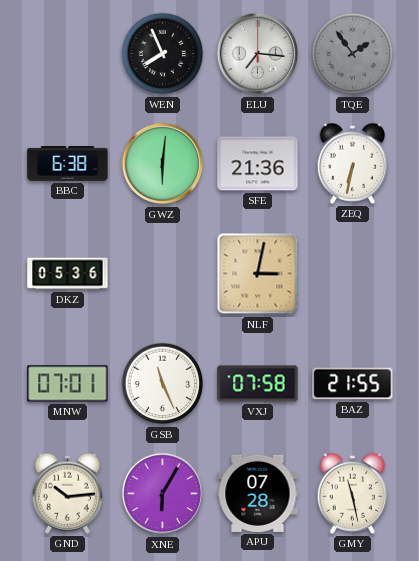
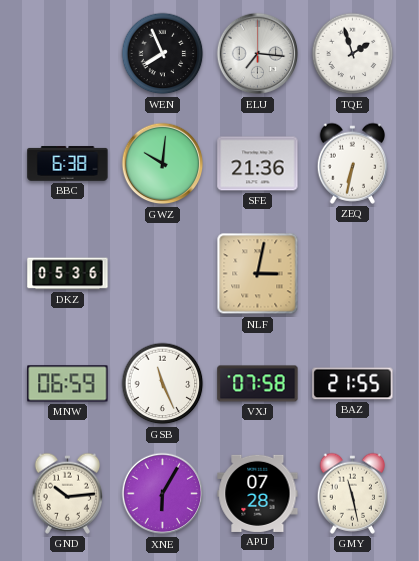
TQE: 1:54 -> 1:57
TQE dial: grey -> white
GWZ: 6:01 -> 10:01
MNW: 07:01 -> 06:59
